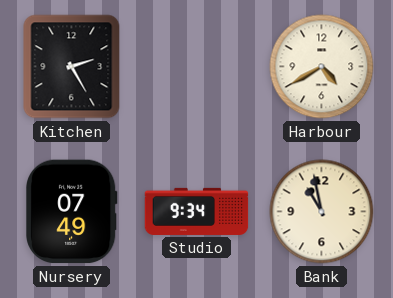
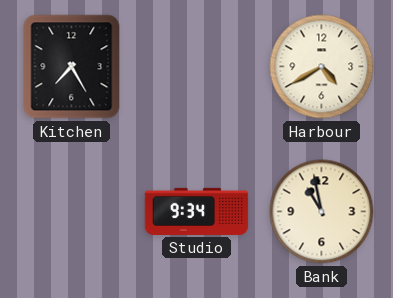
Kitchen: 2:25 -> 7:25
Nursery: 07:49 -> none
